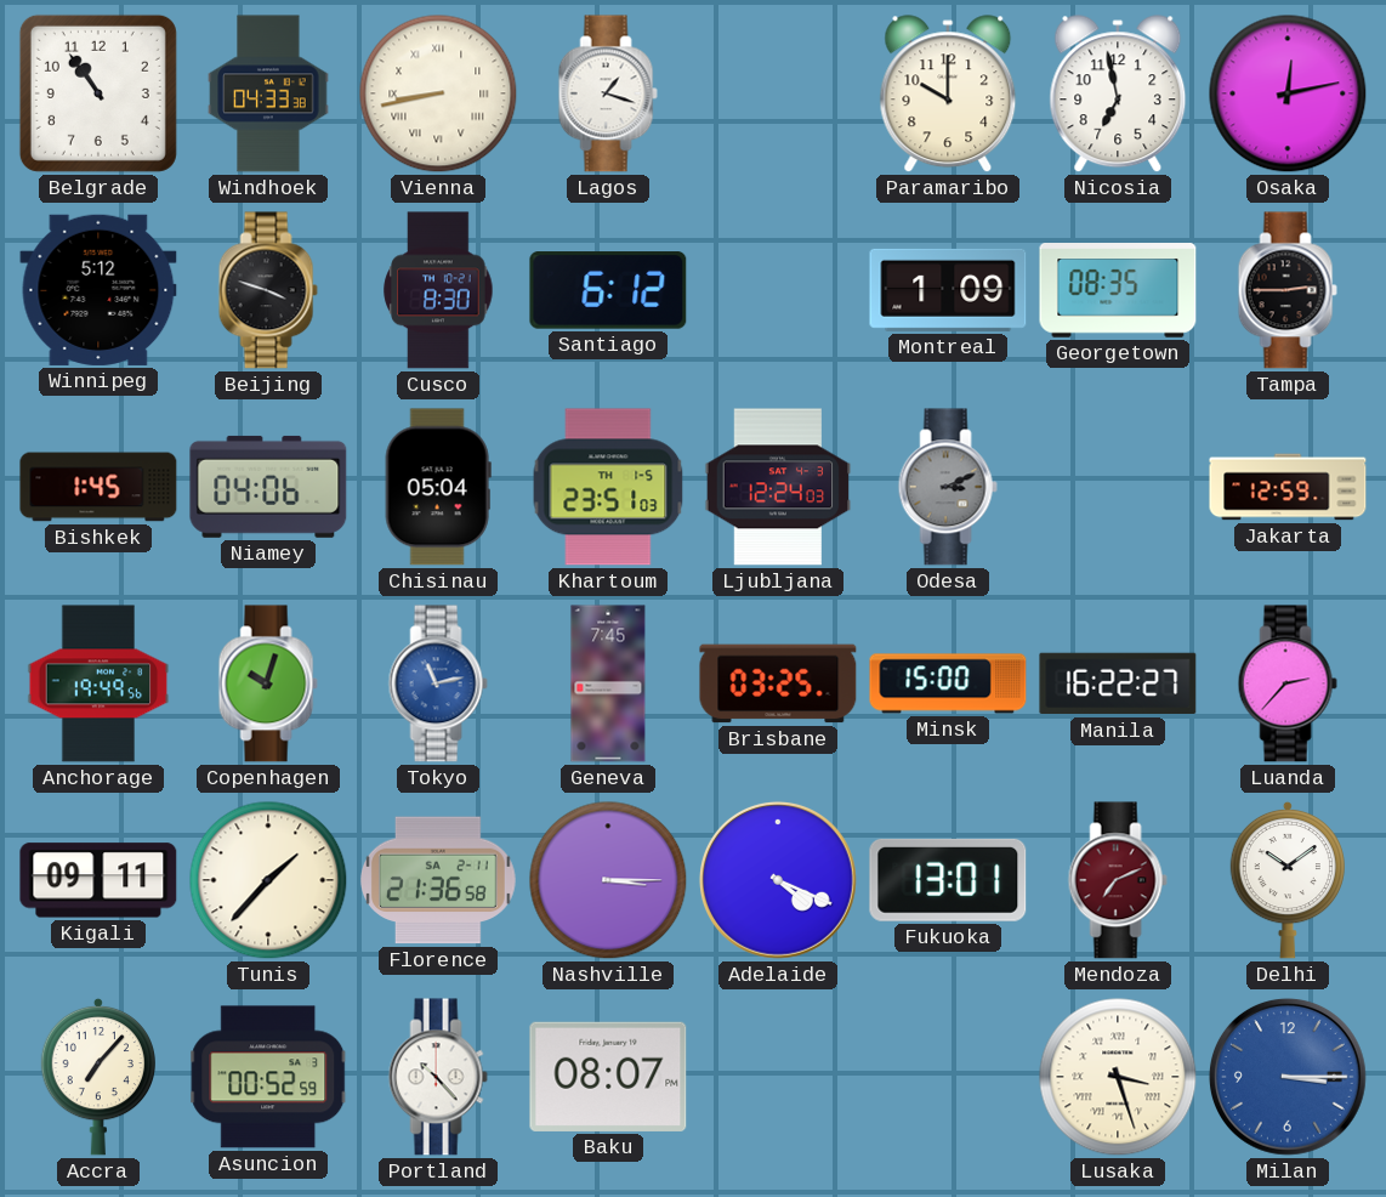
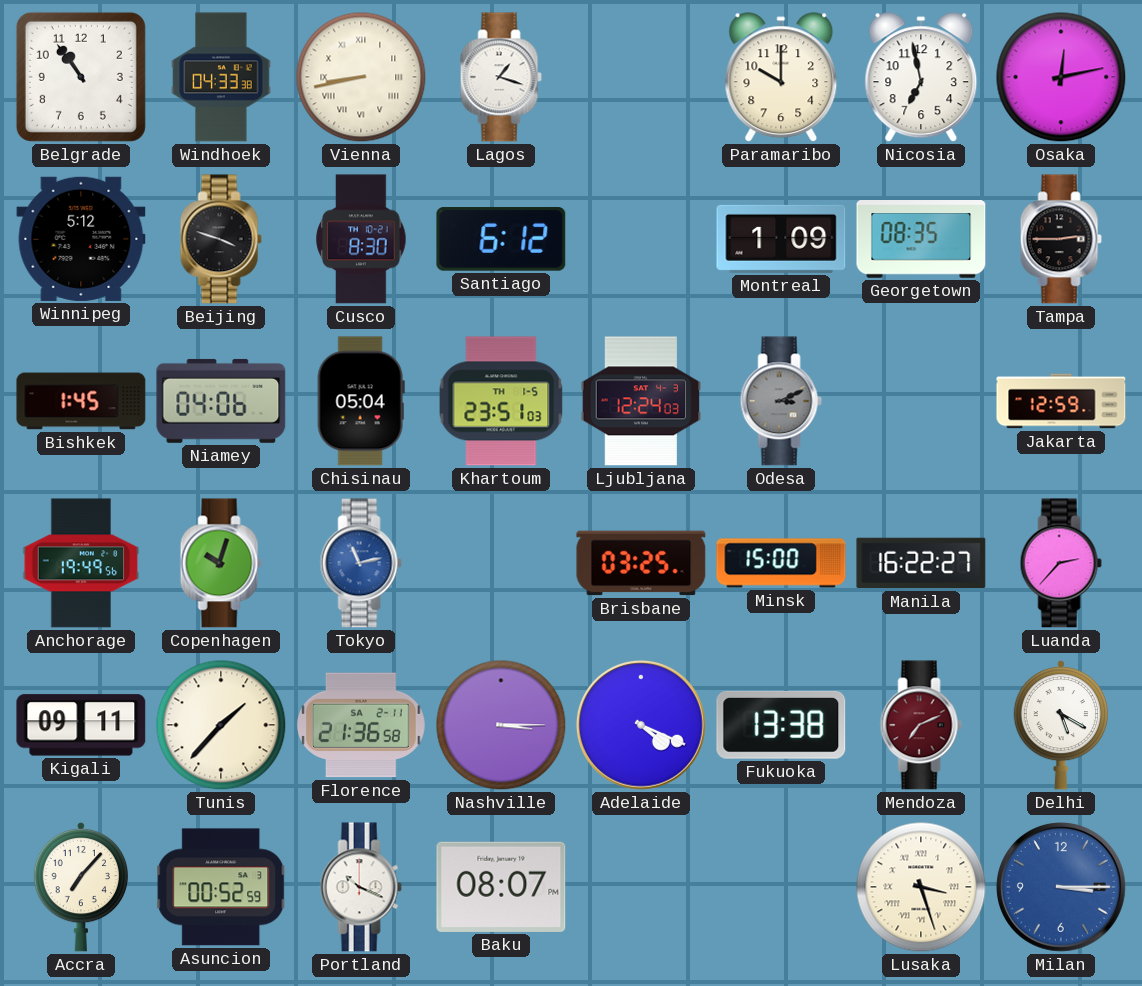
Geneva: 7:45 -> none
Fukuoka: 13:01 -> 13:38
Delhi: 10:09 -> 5:20
Portland: 10:23 -> 10:19
